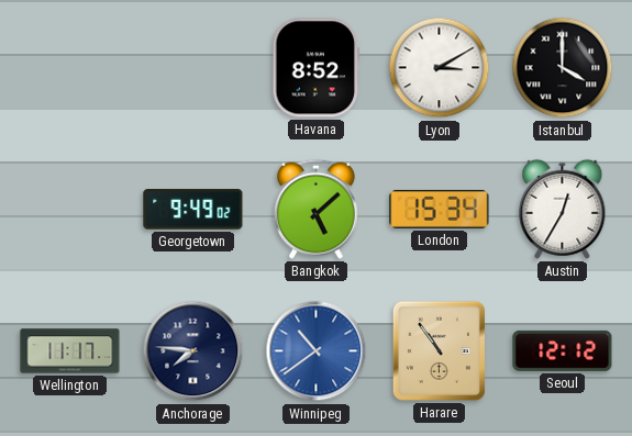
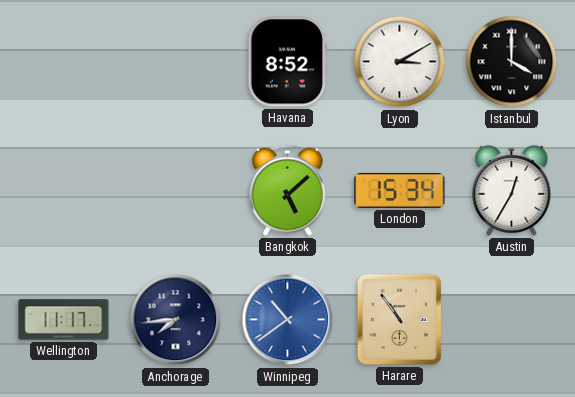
Georgetown: 9:49 -> none
Anchorage: 7:46 -> 7:44
Seoul: 12:12 -> none
